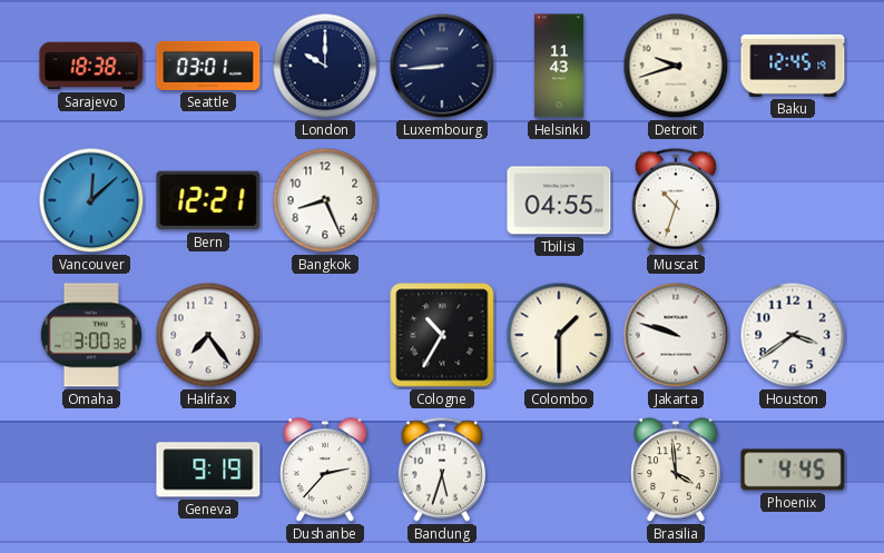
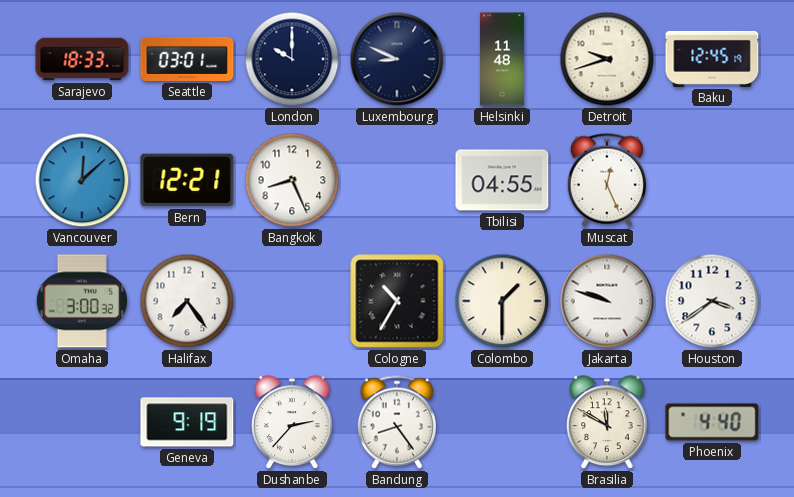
Sarajevo: 18:38 -> 18:33
Luxembourg: 8:44 -> 8:49
Helsinki: 11:43 -> 11:48
Muscat: 10:33 -> 12:26
Bandung: 5:33 -> 8:24
Brasilia: 3:59 -> 11:50
Phoenix: 4:45 -> 4:40
